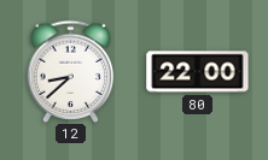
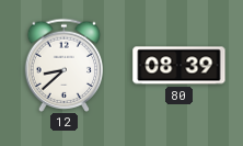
80: 22:00 -> 08:39
